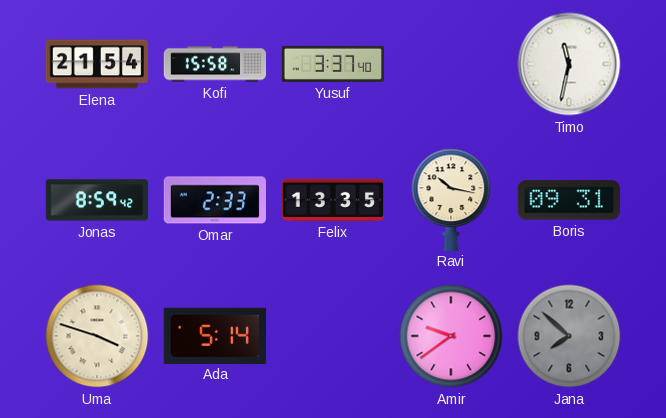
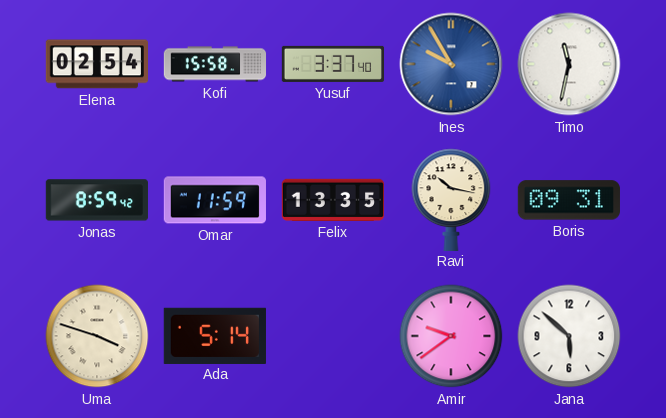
Elena: 21:54 -> 02:54
Ines: none -> 9:55
Omar: 2:33 -> 11:59
Jana: 7:52 -> 5:52
Jana dial: grey -> white
